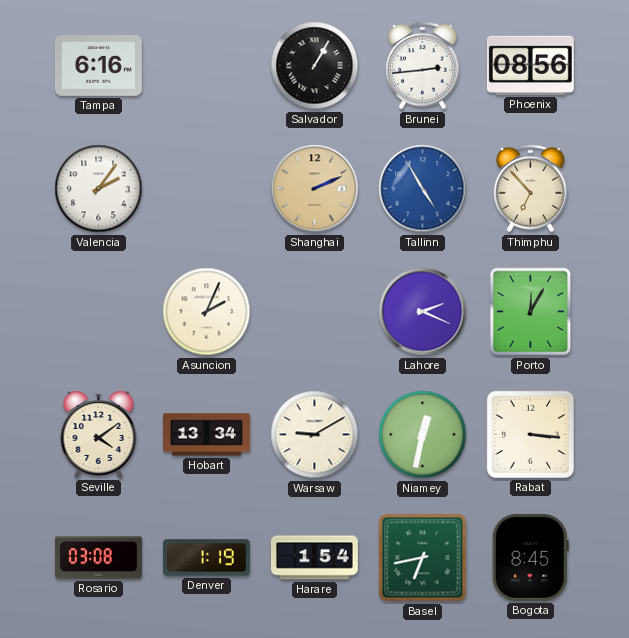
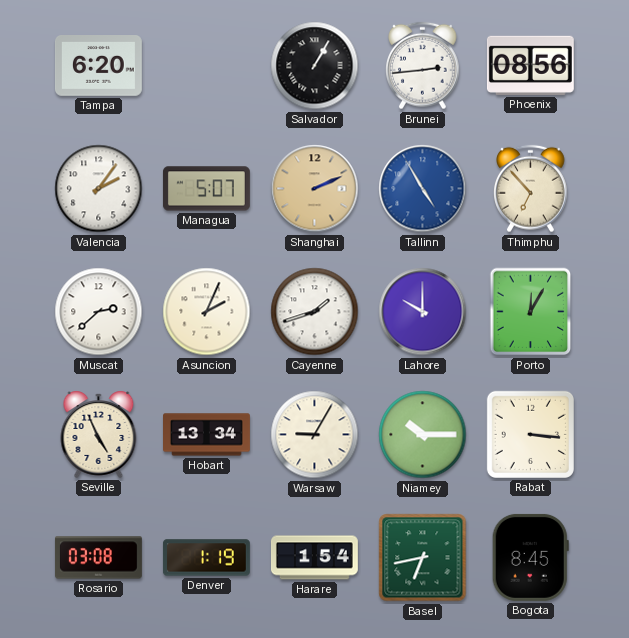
Tampa: 6:16 -> 6:20
Managua: none -> 5:07
Muscat: none -> 2:38
Cayenne: none -> 1:42
Lahore: 2:19 -> 10:00
Seville: 4:09 -> 4:56
Warsaw: 9:10 -> 9:05
Niamey: 12:32 -> 10:15
